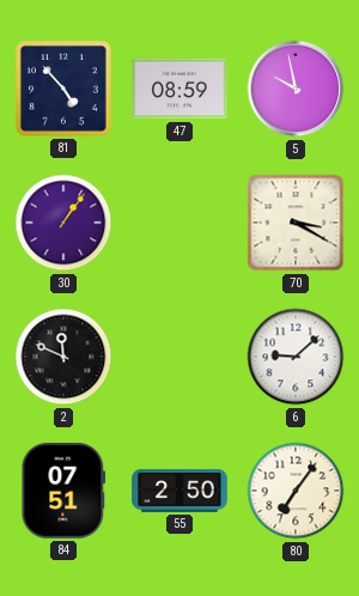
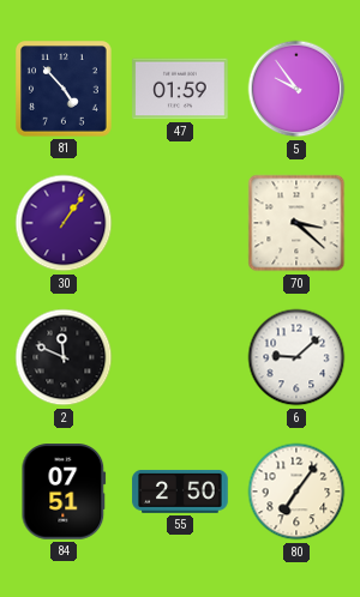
47: 08:59 -> 01:59
5: 9:58 -> 9:54
70: 3:20 -> 3:22
